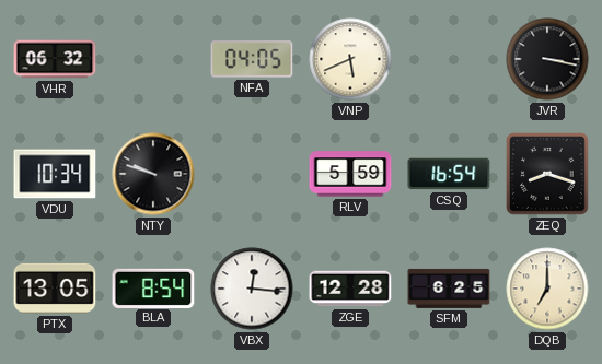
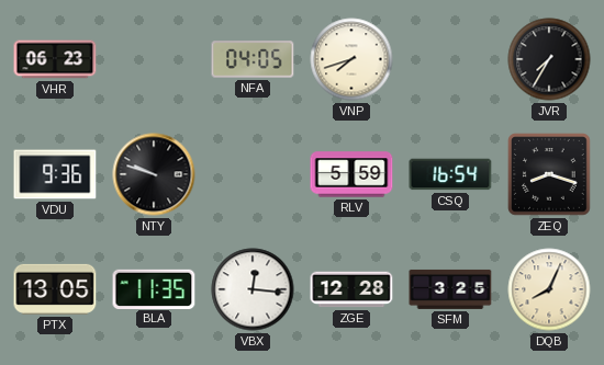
VHR: 06:32 -> 06:23
VNP: 5:41 -> 7:42
JVR: 3:17 -> 7:35
VDU: 10:34 -> 9:36
BLA: 8:54 -> 11:35
SFM: 6:25 -> 3:25
DQB: 7:00 -> 8:04
